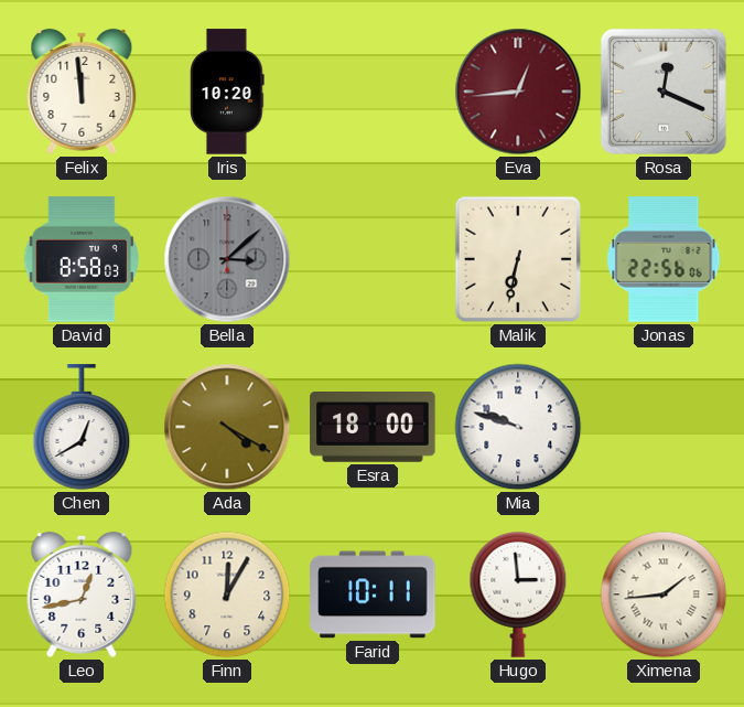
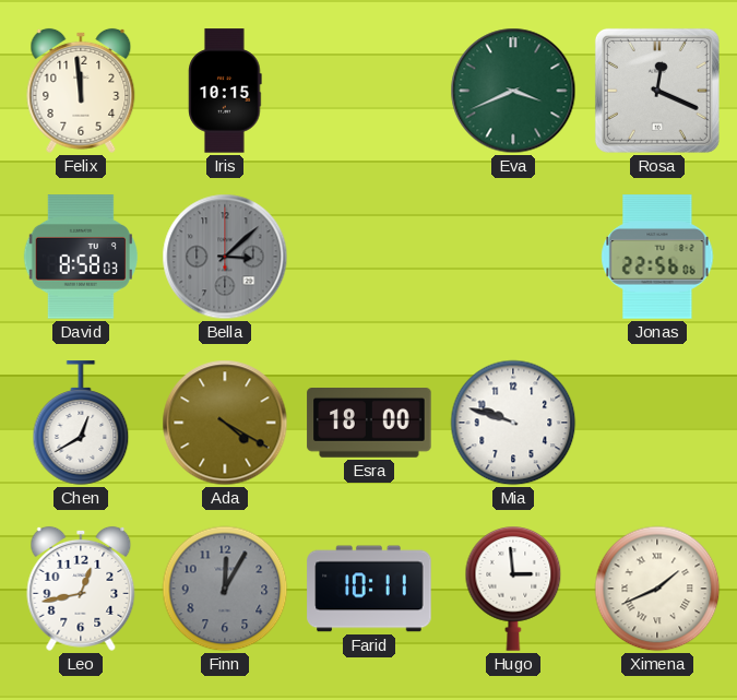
Iris: 10:20 -> 10:15
Eva: 12:44 -> 3:41
Eva dial: burgundy -> green
Malik: 6:32 -> none
Finn dial: cream -> grey
Ximena: 1:44 -> 1:41
